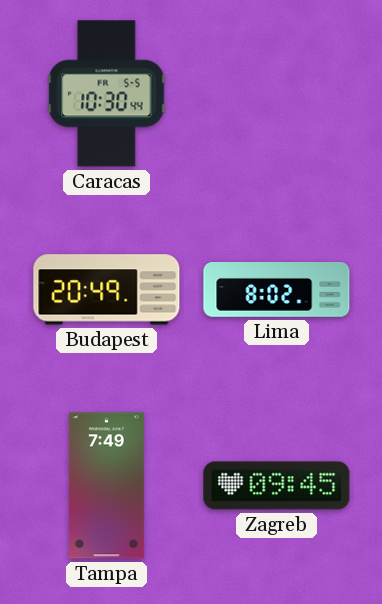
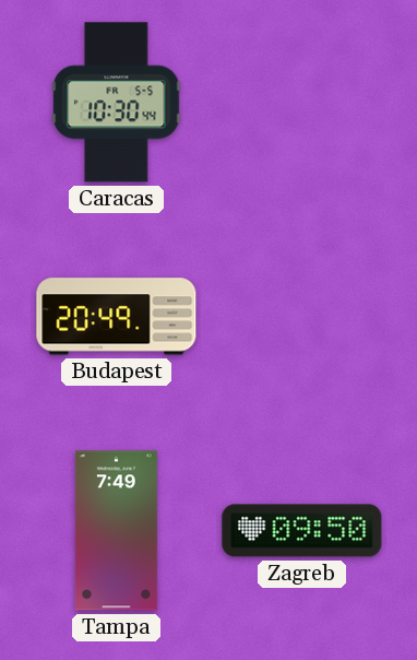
Lima: 8:02 -> none
Zagreb: 09:45 -> 09:50
